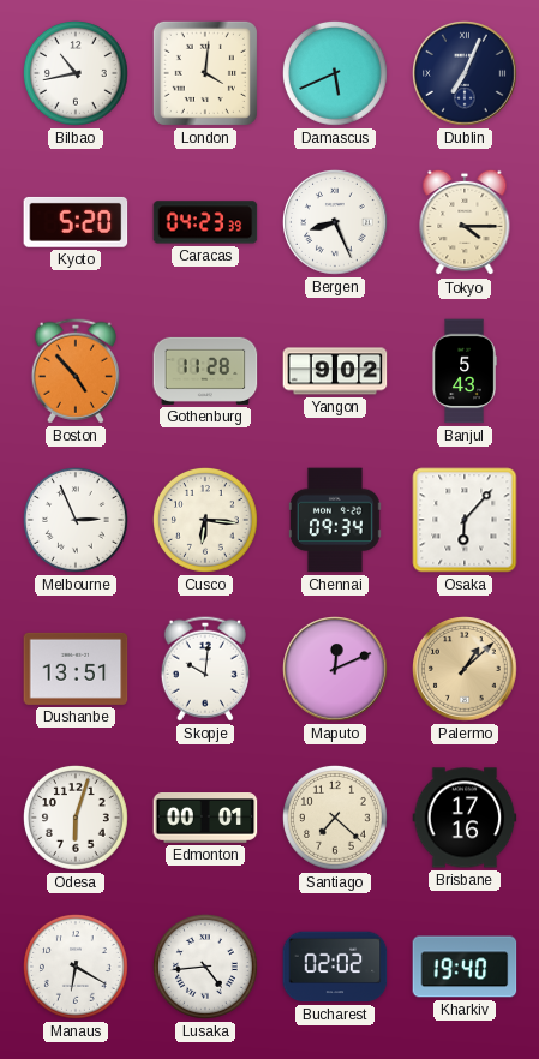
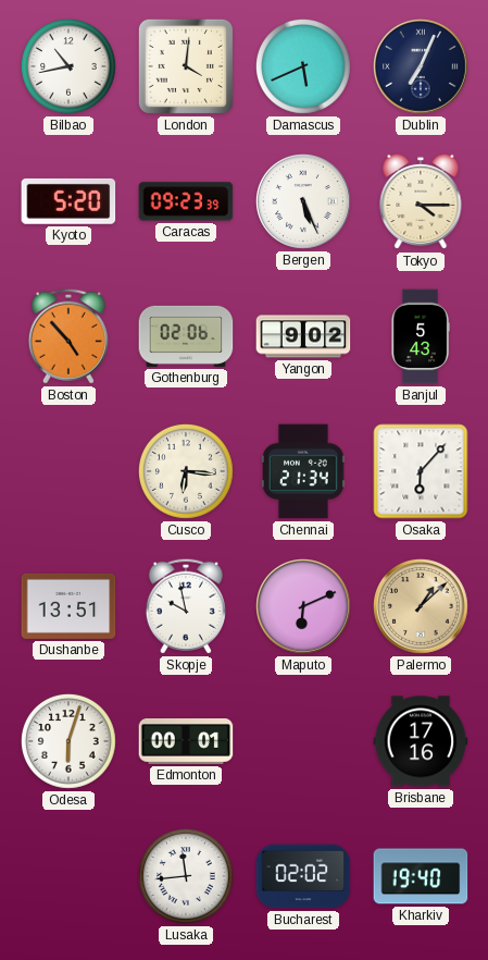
Caracas: 04:23 -> 09:23
Bergen: 8:26 -> 5:26
Gothenburg: 11:28 -> 02:06
Melbourne: 2:56 -> none
Chennai: 09:34 -> 21:34
Skopje: 10:01 -> 9:58
Maputo: 12:11 -> 6:11
Santiago: 7:22 -> none
Manaus: 6:20 -> none
Lusaka: 4:44 -> 11:44
